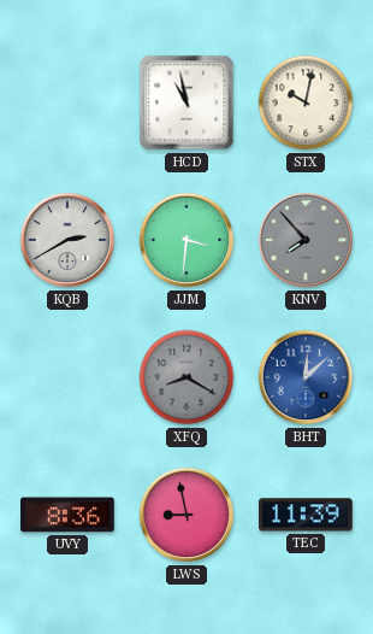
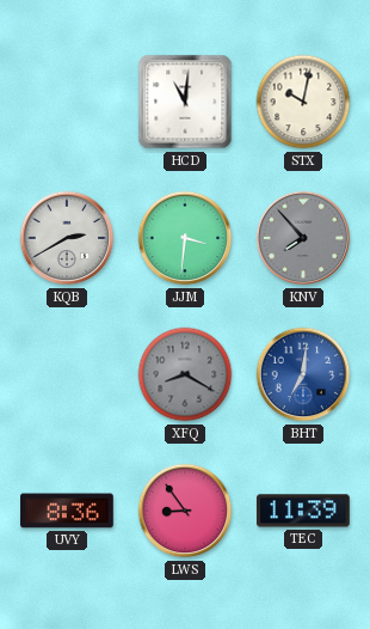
HCD: 10:58 -> 11:01
BHT: 12:08 -> 7:01
LWS: 8:58 -> 8:54
